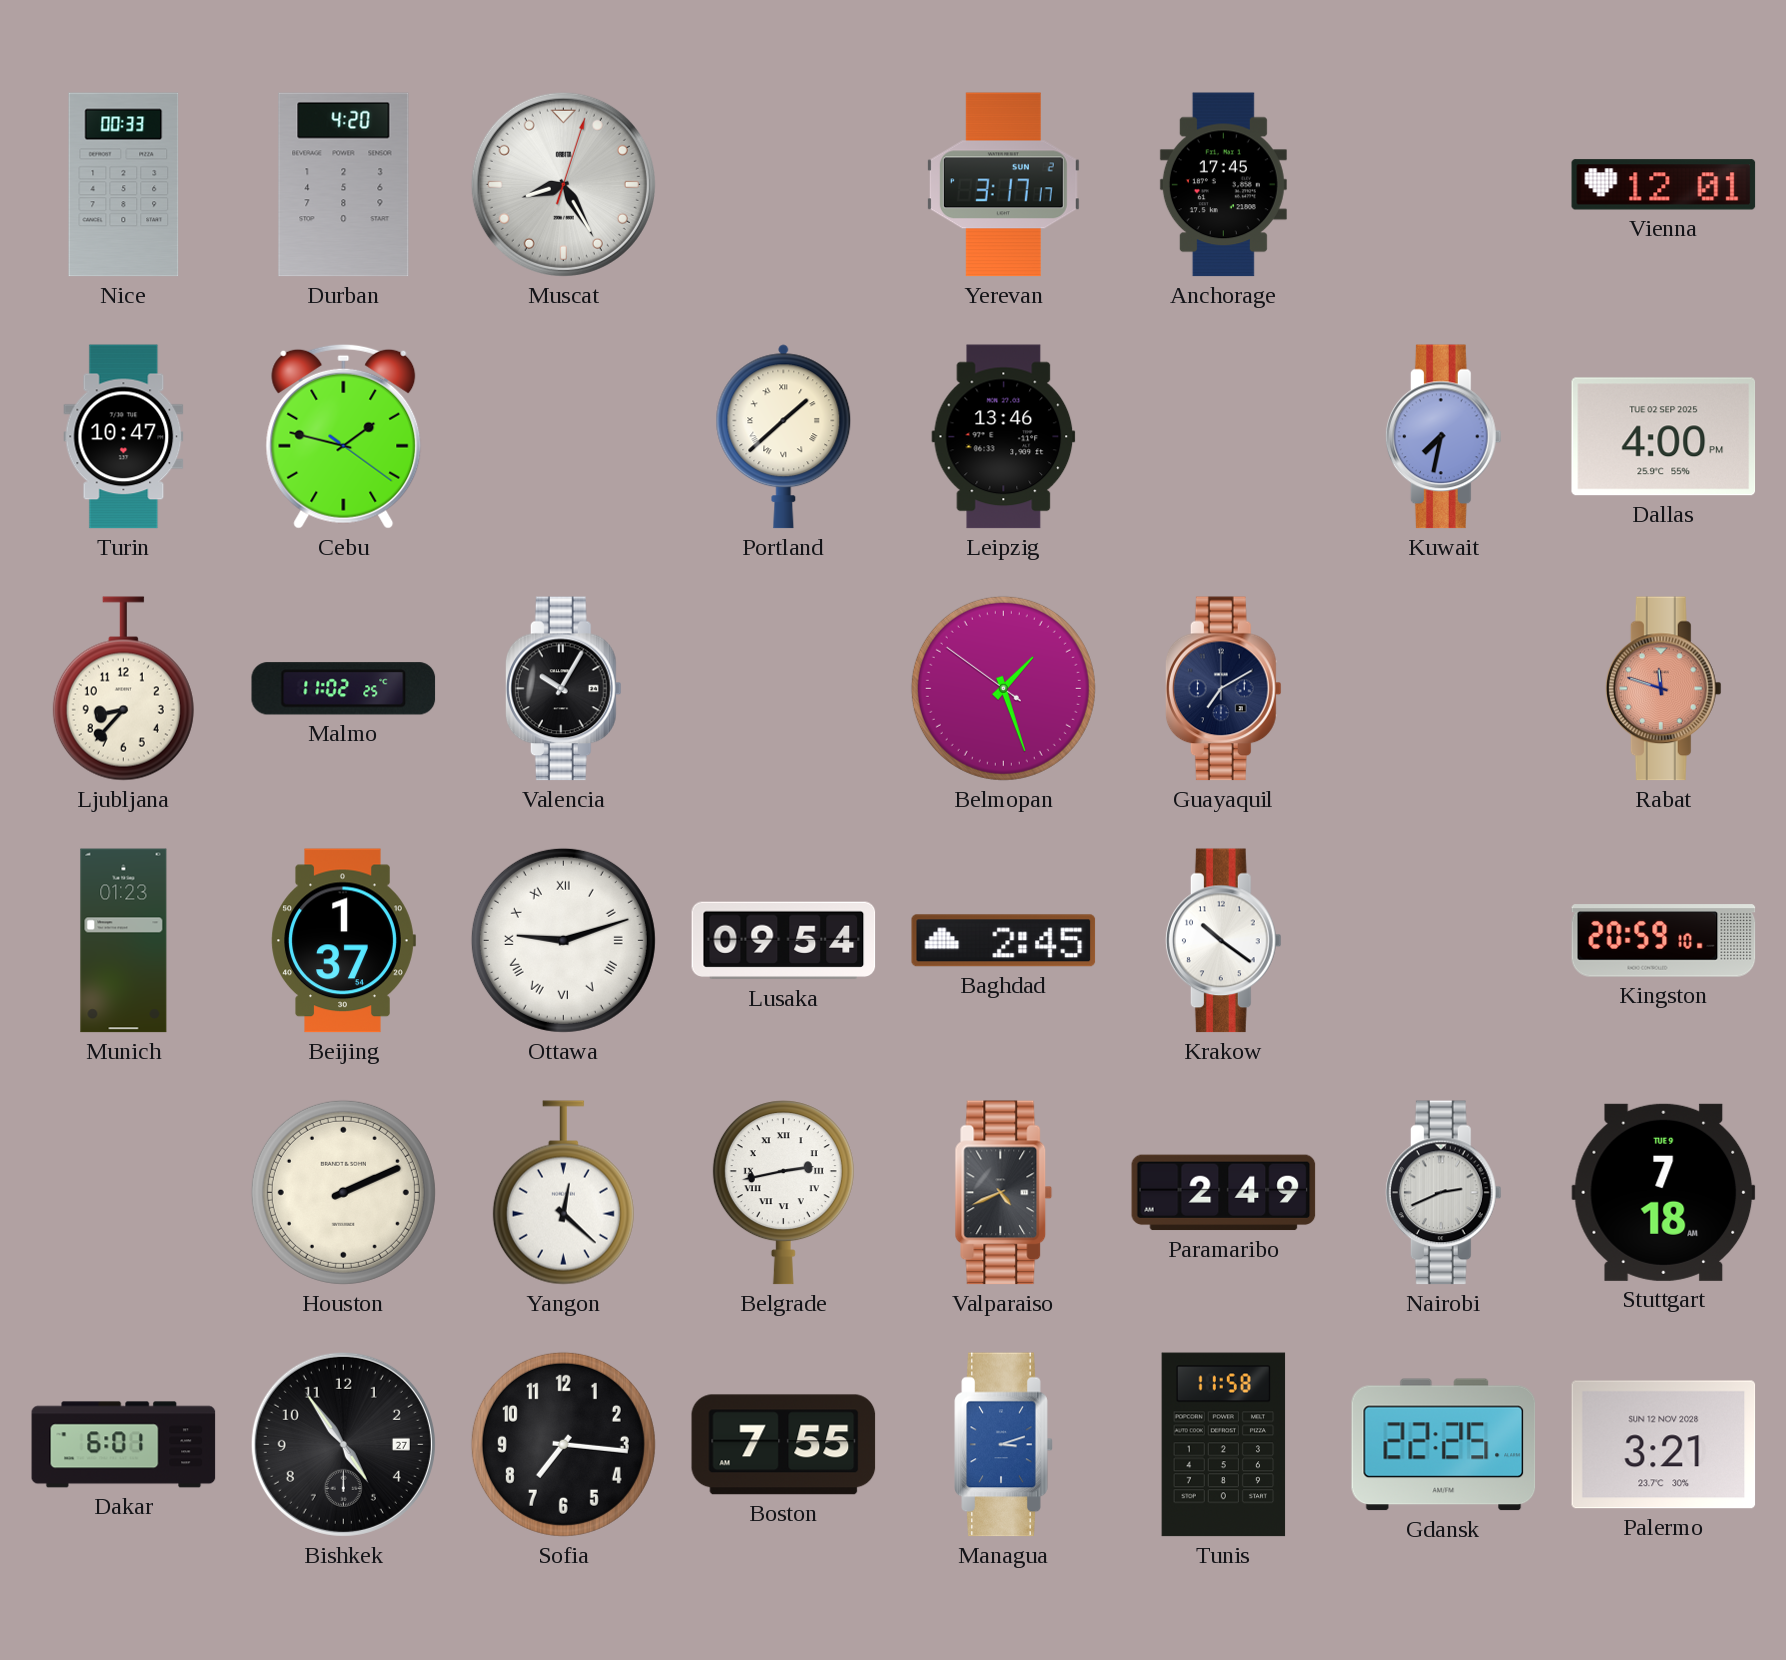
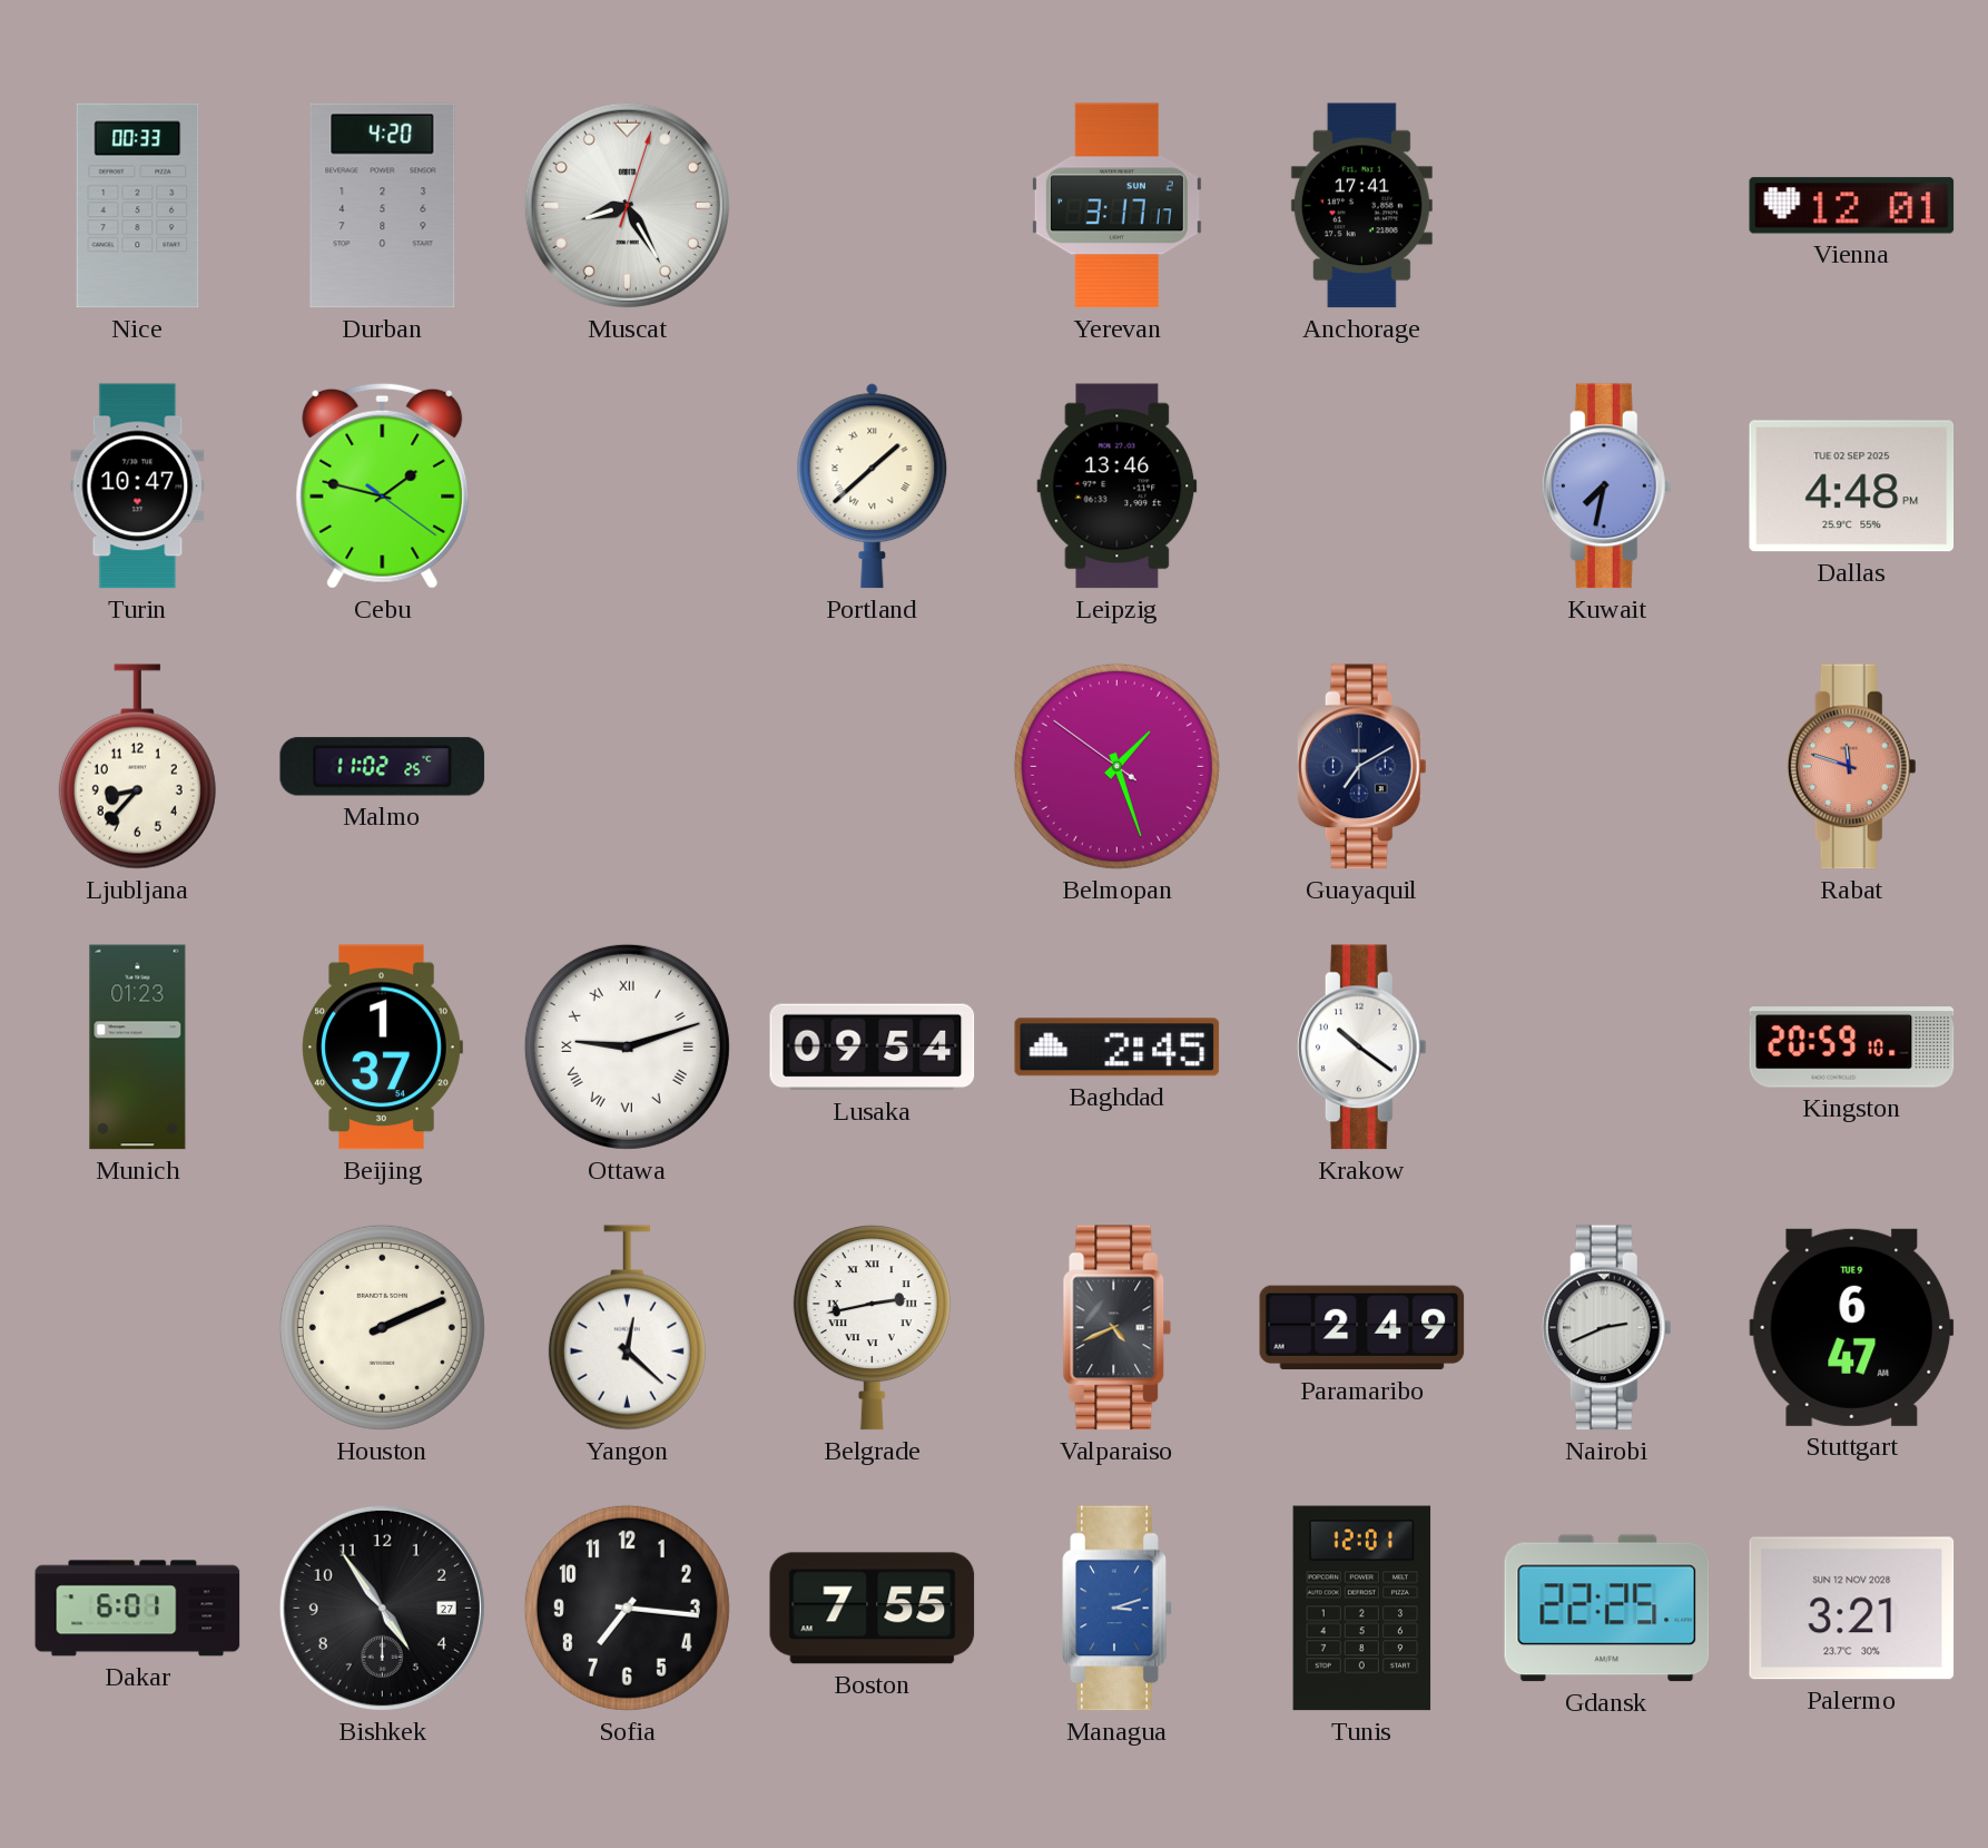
Anchorage: 17:45 -> 17:41
Dallas: 4:00 -> 4:48
Valencia: 10:05 -> none
Stuttgart: 7:18 -> 6:47
Tunis: 11:58 -> 12:01
